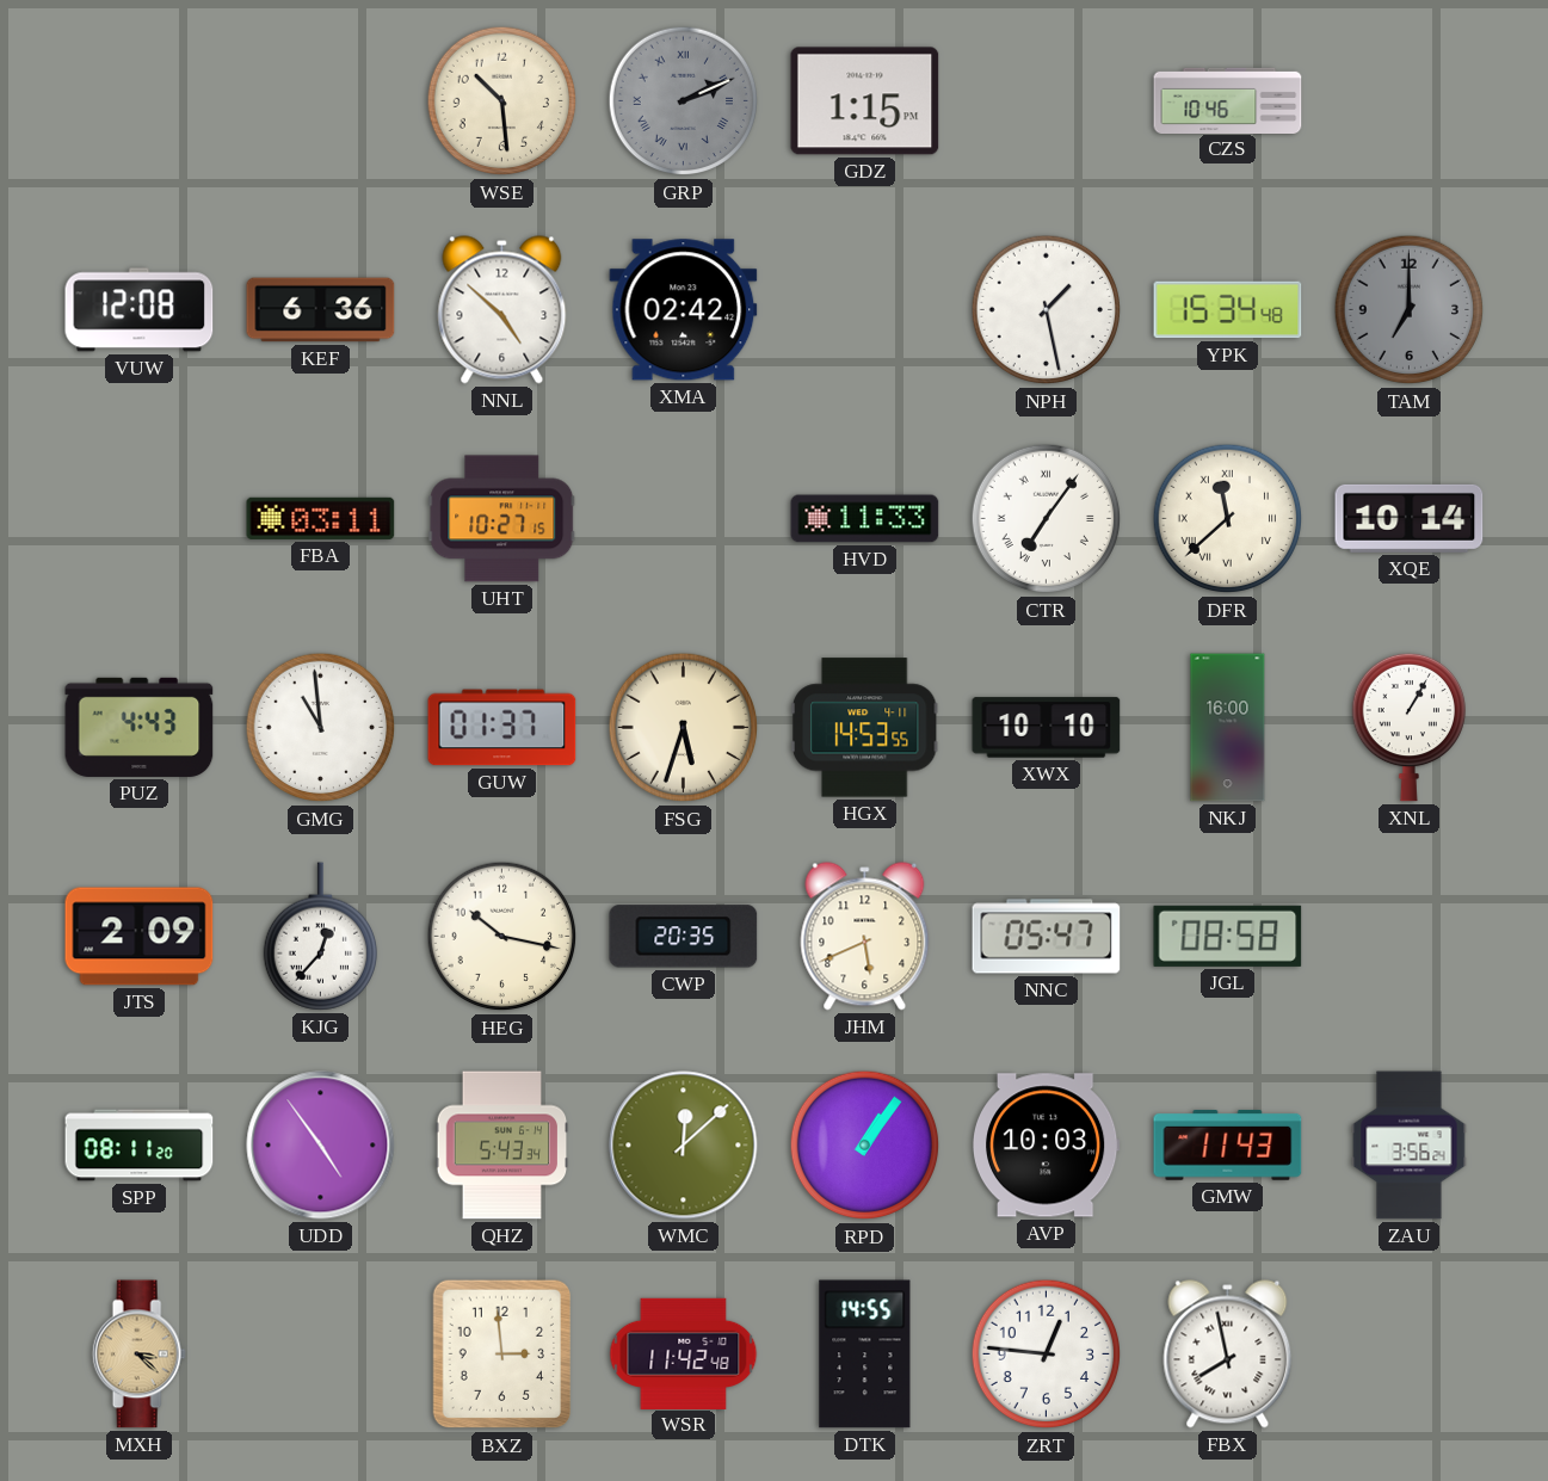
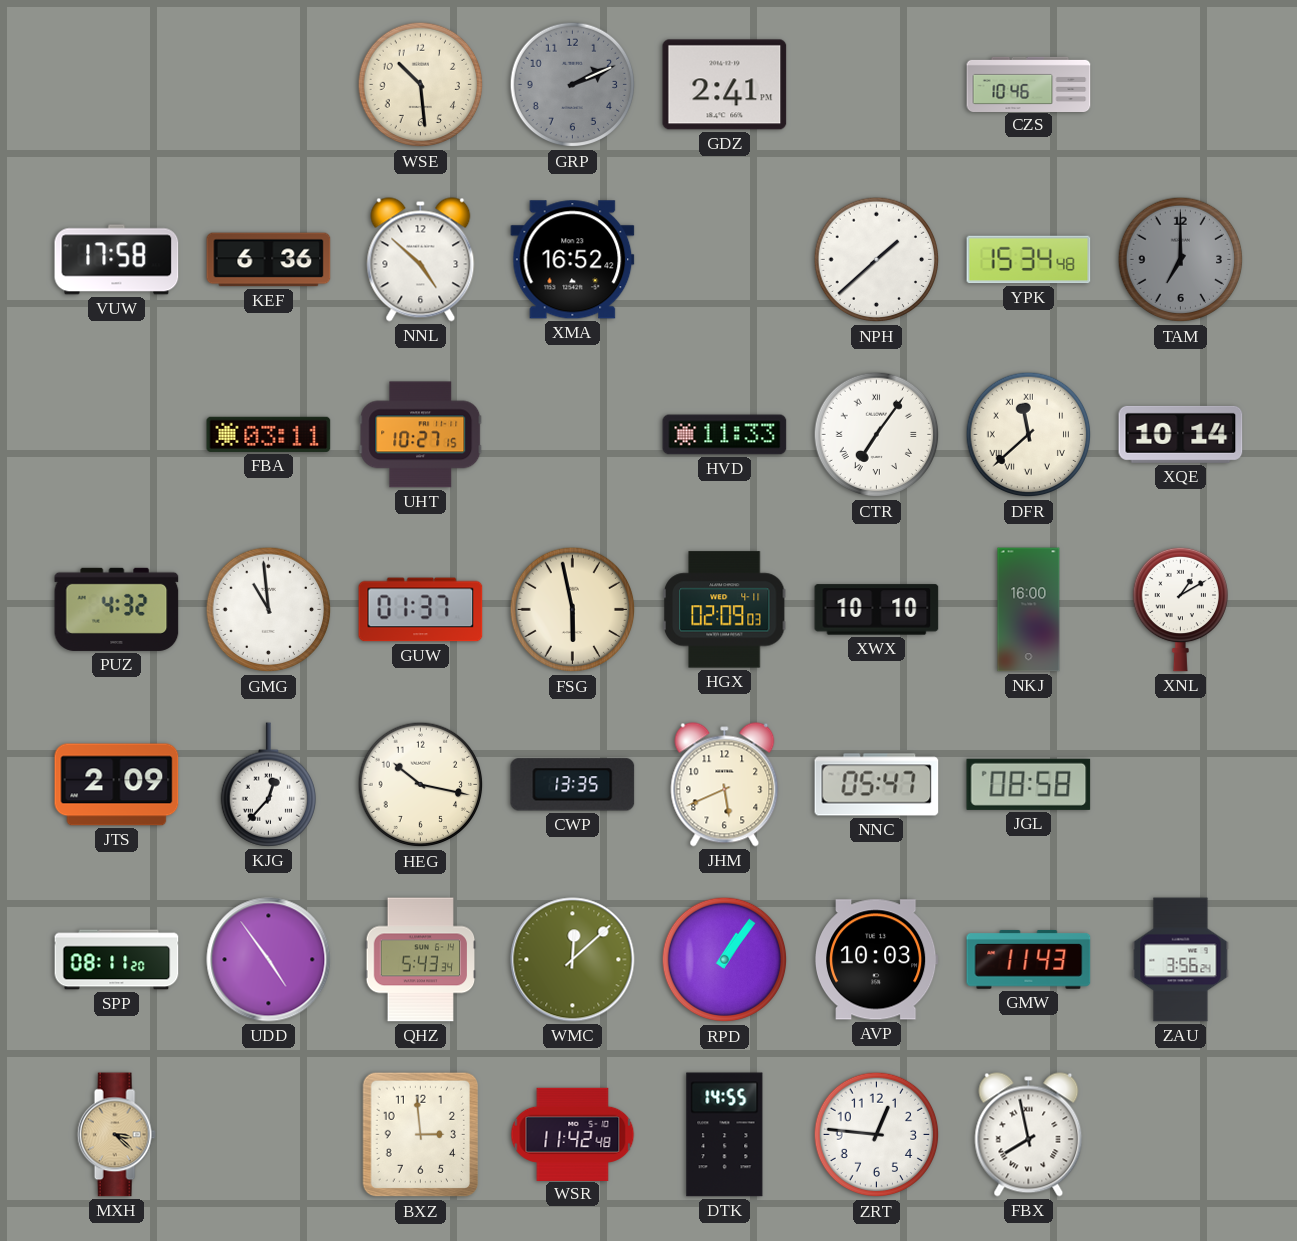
GRP numerals: Roman -> Arabic
GDZ: 1:15 -> 2:41
VUW: 12:08 -> 17:58
XMA: 02:42 -> 16:52
NPH: 1:28 -> 1:38
PUZ: 4:43 -> 4:32
FSG: 5:33 -> 5:58
HGX: 14:53 -> 02:09
XNL: 1:05 -> 1:10
CWP: 20:35 -> 13:35
